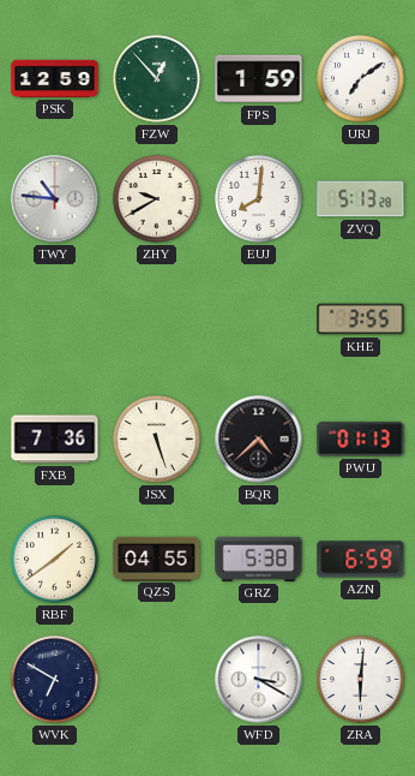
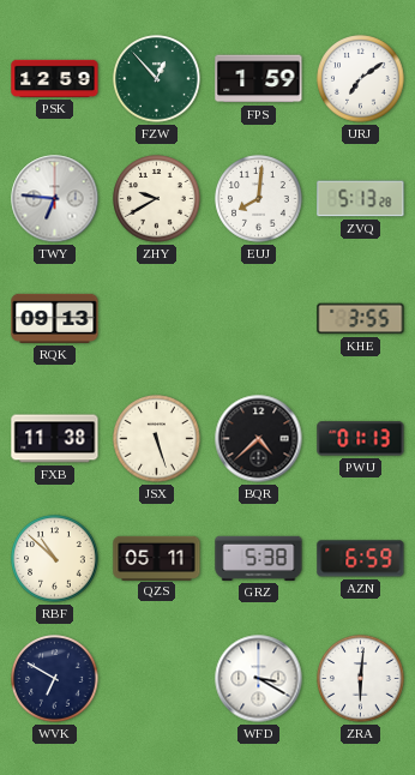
TWY: 10:46 -> 6:46
RQK: none -> 09:13
FXB: 7:36 -> 11:38
RBF: 1:39 -> 10:52
QZS: 04:55 -> 05:11
